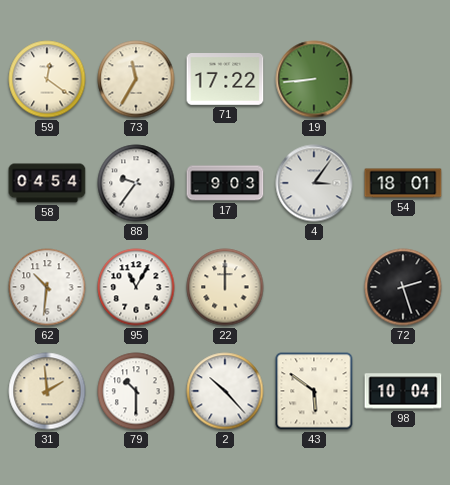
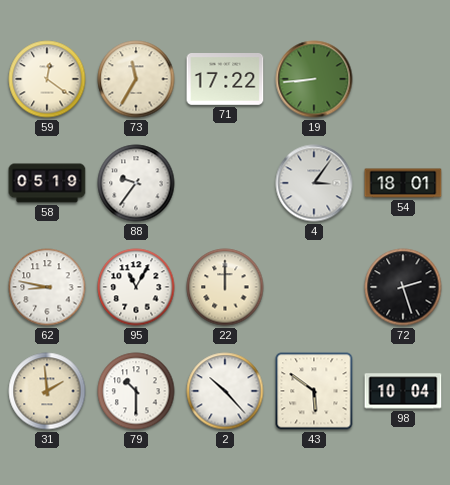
58: 04:54 -> 05:19
17: 9:03 -> none
62: 10:31 -> 8:47
